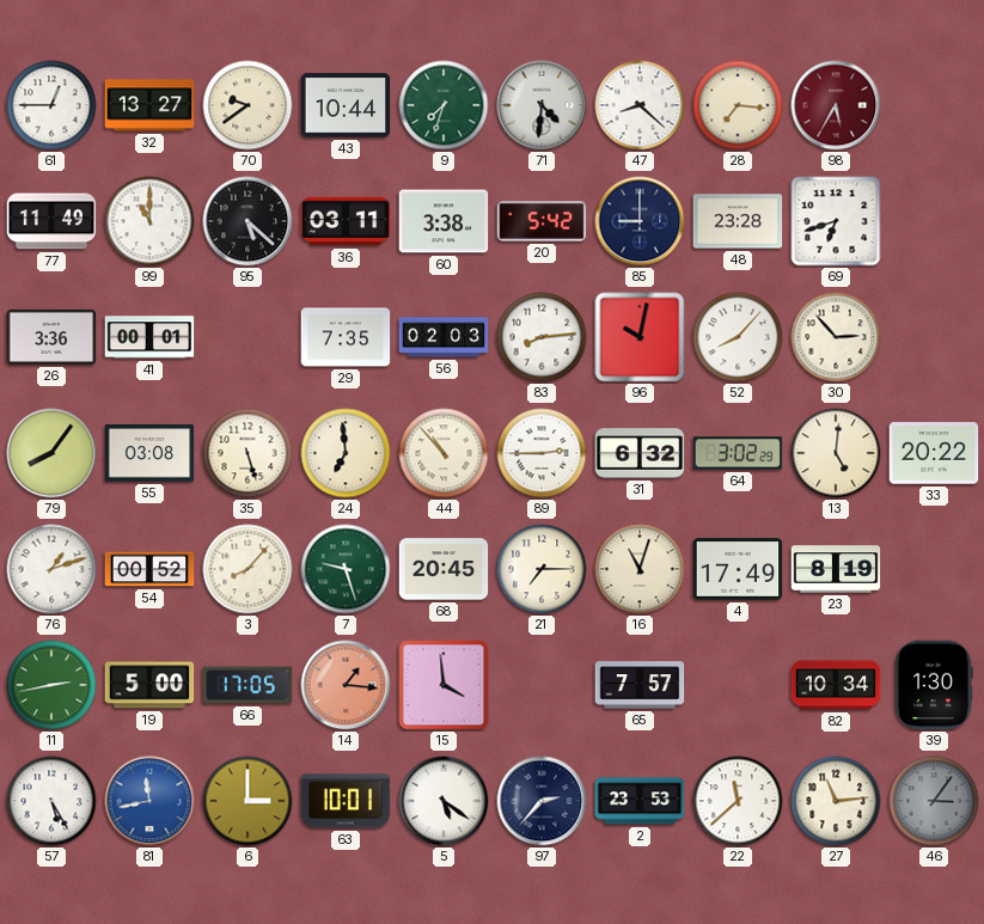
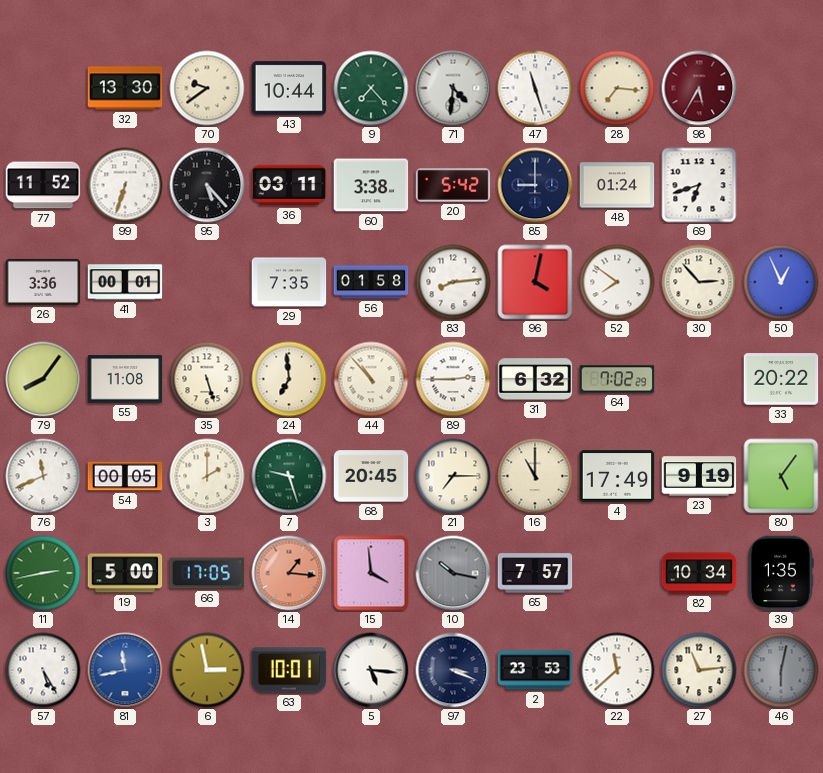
61: 12:45 -> none
32: 13:27 -> 13:30
9: 7:33 -> 7:23
47: 8:22 -> 11:27
77: 11:49 -> 11:52
99: 11:00 -> 6:33
95: 5:22 -> 5:23
48: 23:28 -> 01:24
56: 02:03 -> 01:58
96: 10:02 -> 4:02
52: 8:07 -> 7:51
50: none -> 12:56
55: 03:08 -> 11:08
64: 3:02 -> 7:02
13: 5:01 -> none
76: 1:12 -> 11:41
54: 00:52 -> 00:05
3: 8:07 -> 2:00
16: 11:03 -> 11:00
23: 8:19 -> 9:19
80: none -> 5:06
10: none -> 10:17
39: 1:30 -> 1:35
6: 3:00 -> 2:58
5: 5:21 -> 5:16
97: 2:37 -> 3:19
46: 3:06 -> 6:02
